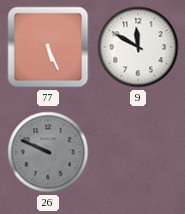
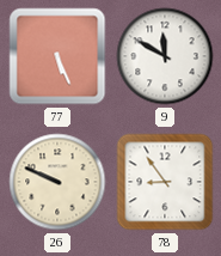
26 dial: grey -> cream
78: none -> 8:54
